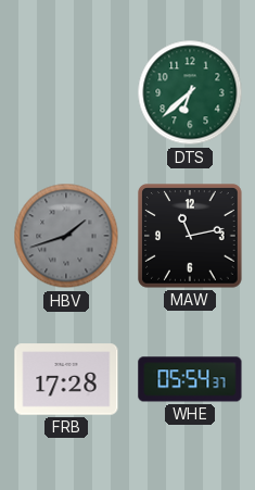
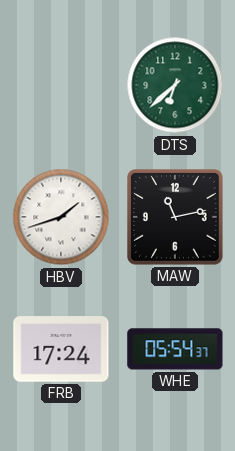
HBV dial: grey -> white
FRB: 17:28 -> 17:24
